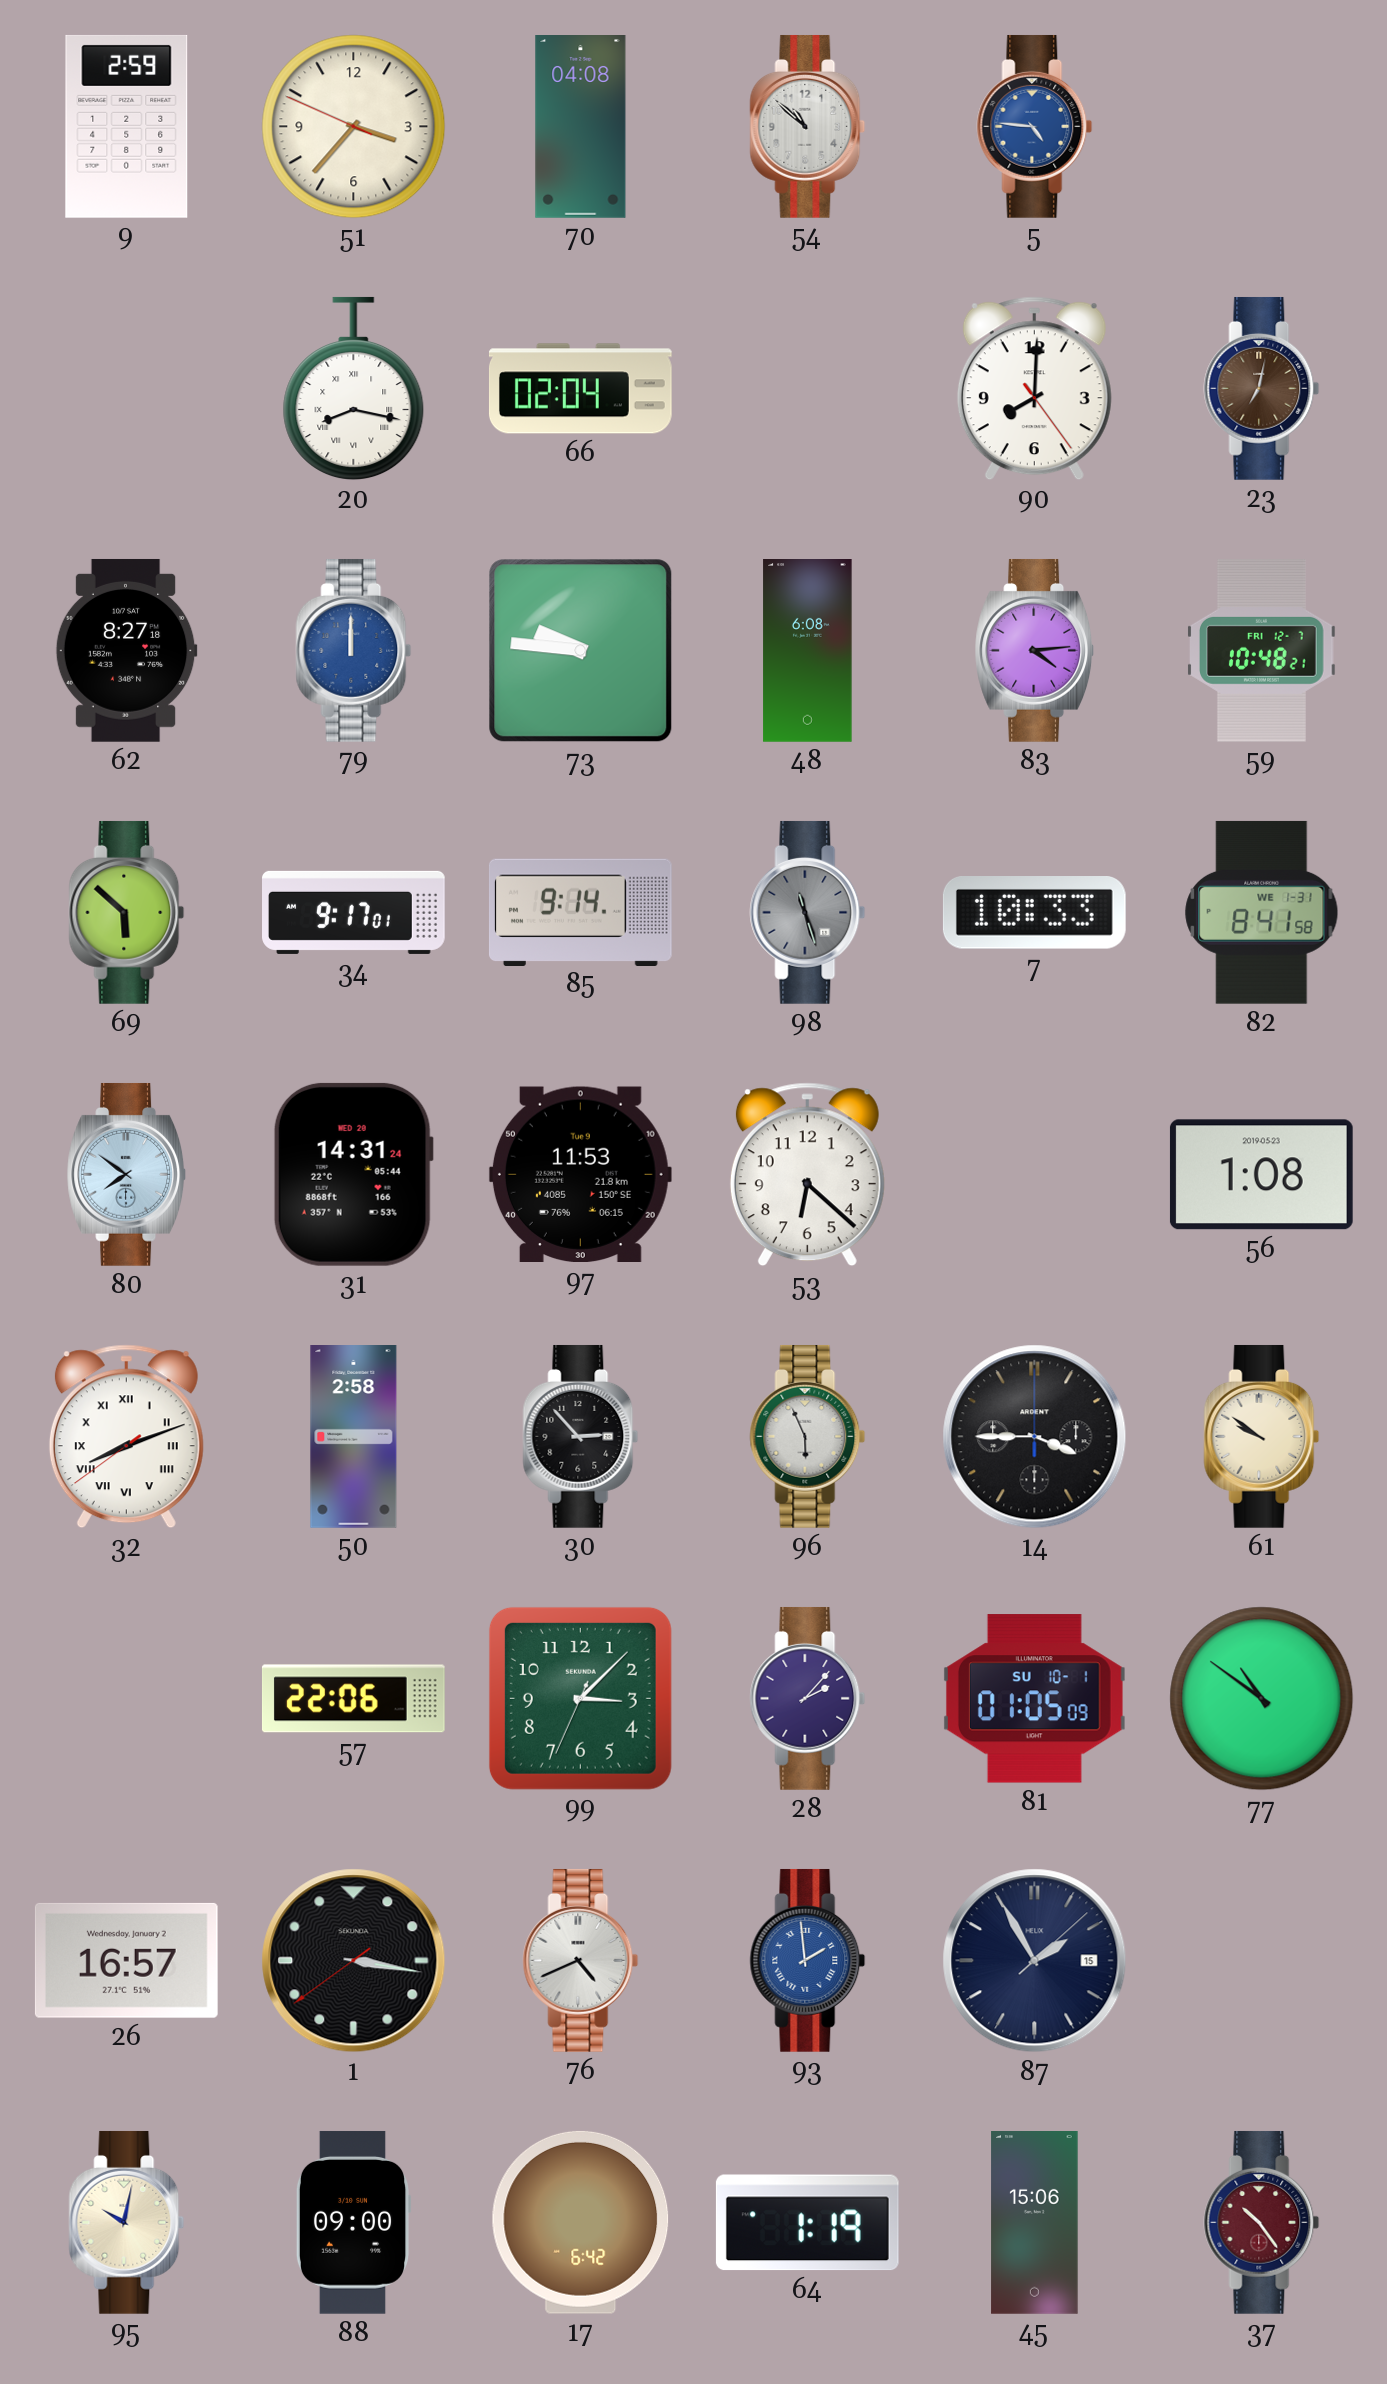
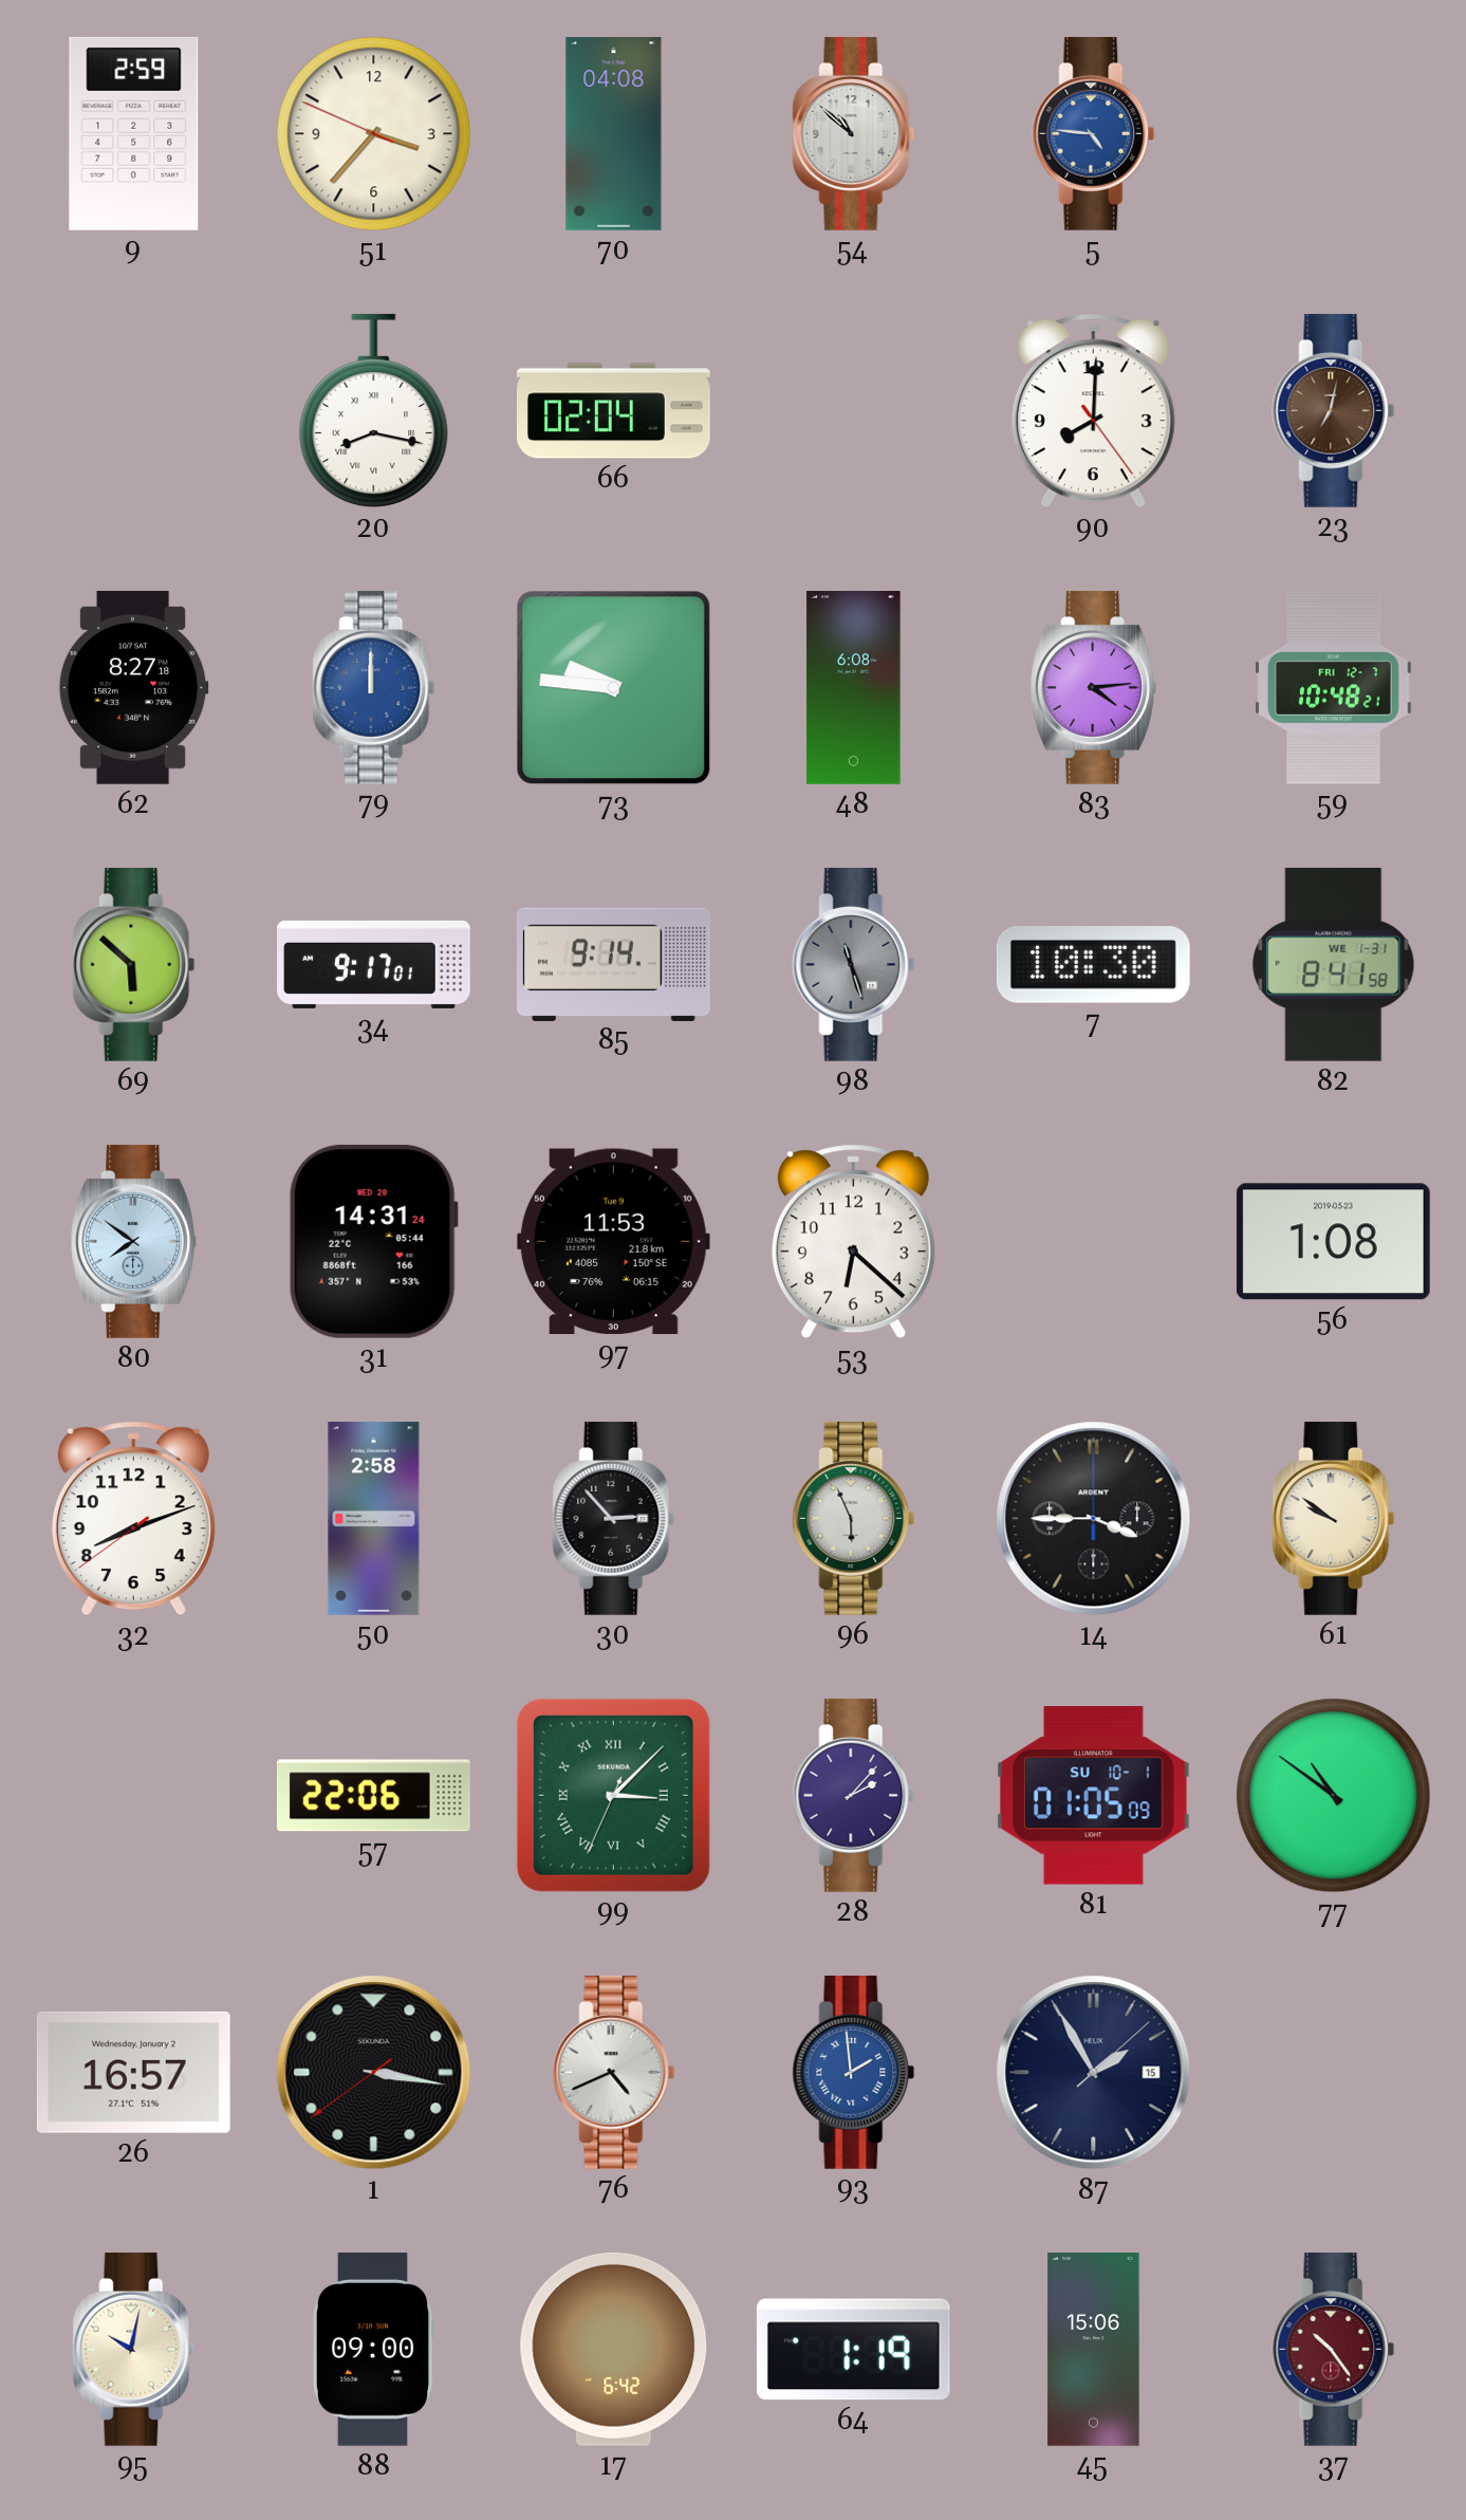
7: 10:33 -> 10:30
32 numerals: Roman -> Arabic
99 numerals: Arabic -> Roman
